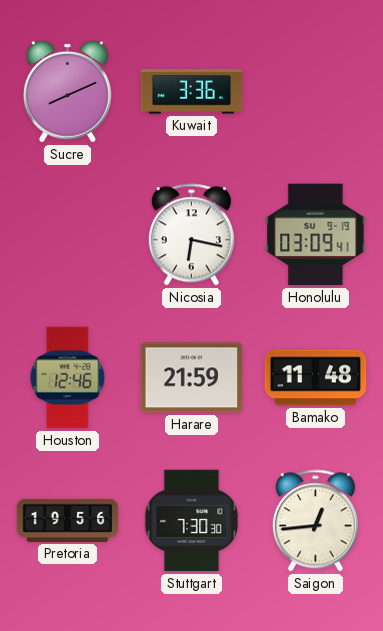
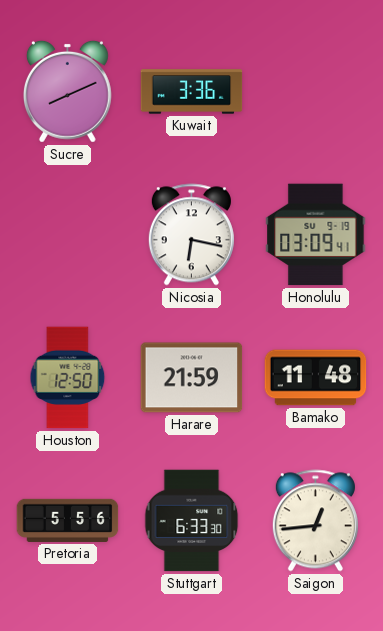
Houston: 12:46 -> 12:50
Pretoria: 19:56 -> 5:56
Stuttgart: 7:30 -> 6:33
